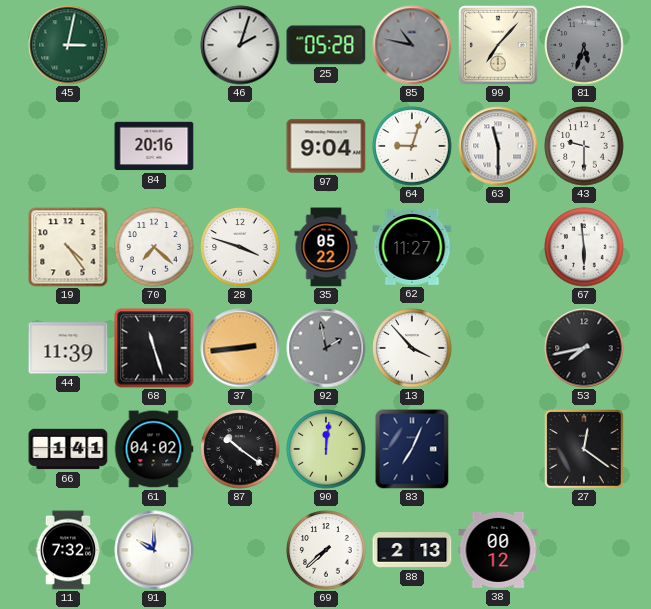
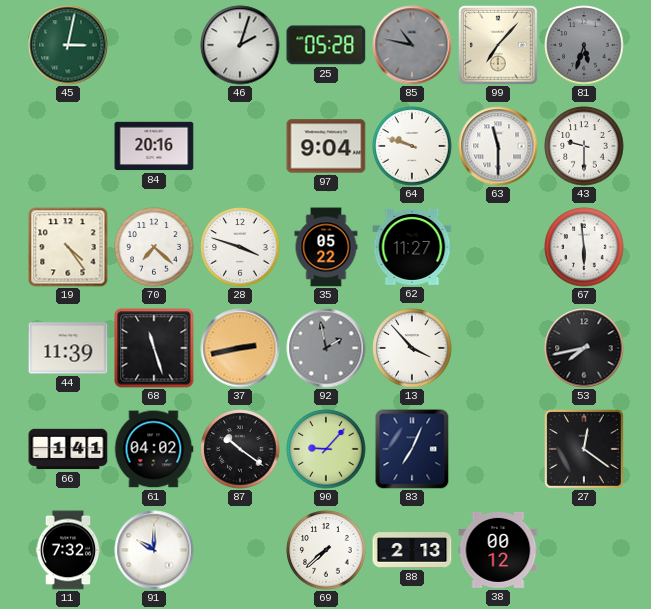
64: 9:03 -> 9:48
37: 2:44 -> 2:43
90: 12:01 -> 9:07
